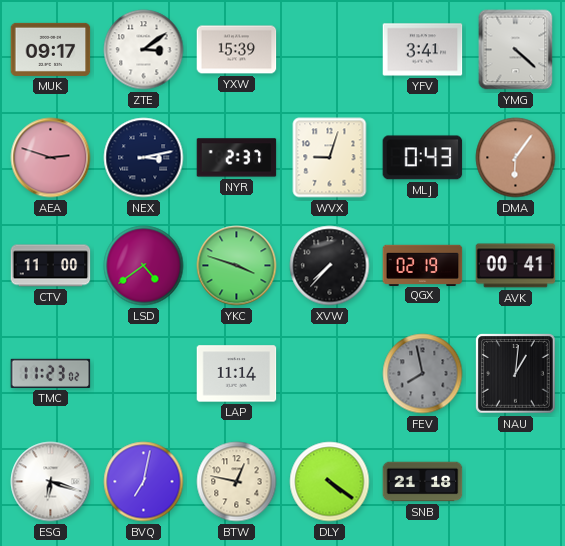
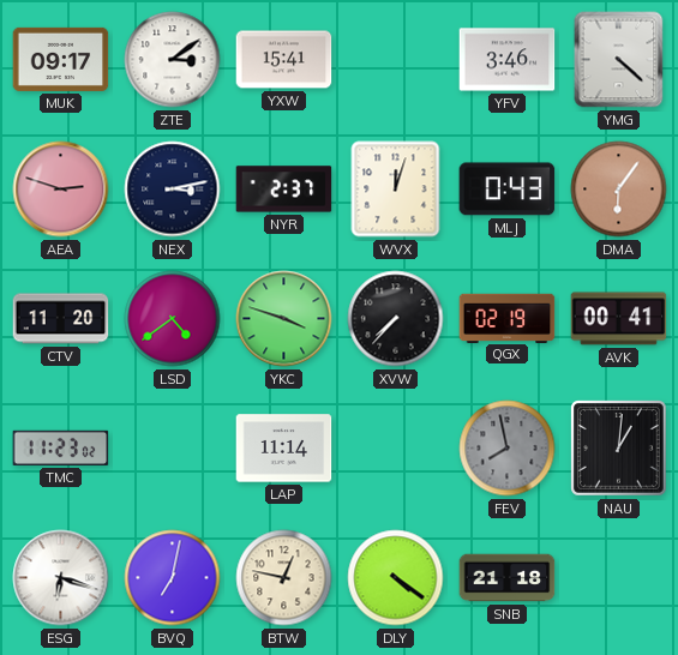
YXW: 15:39 -> 15:41
YFV: 3:41 -> 3:46
WVX: 9:03 -> 12:03
CTV: 11:00 -> 11:20
